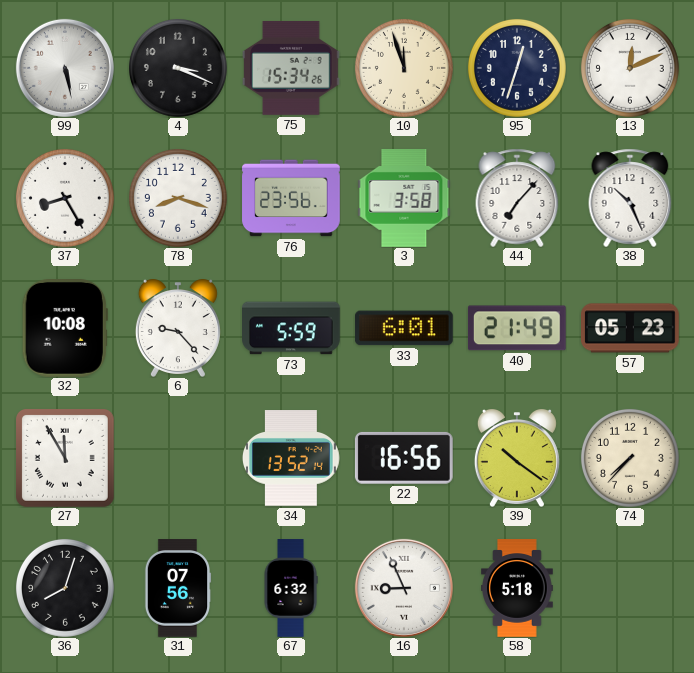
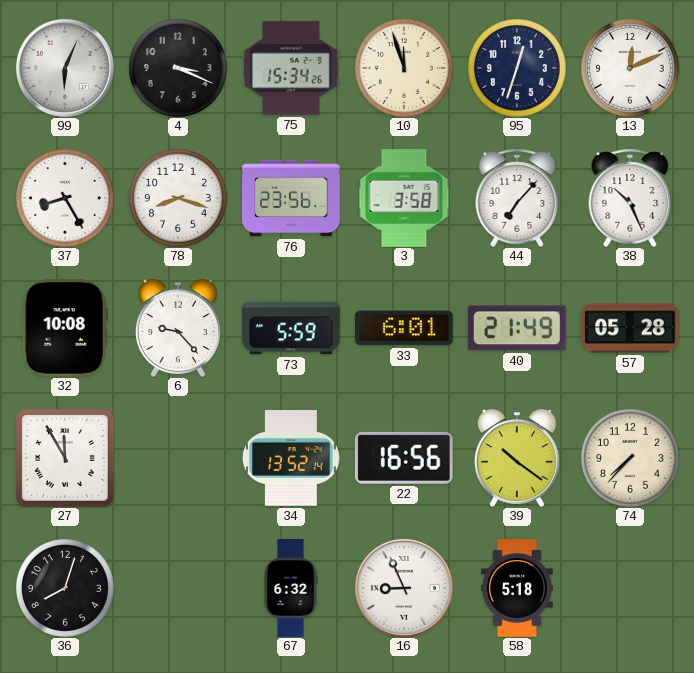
99: 5:28 -> 6:04
57: 05:23 -> 05:28
31: 07:56 -> none
